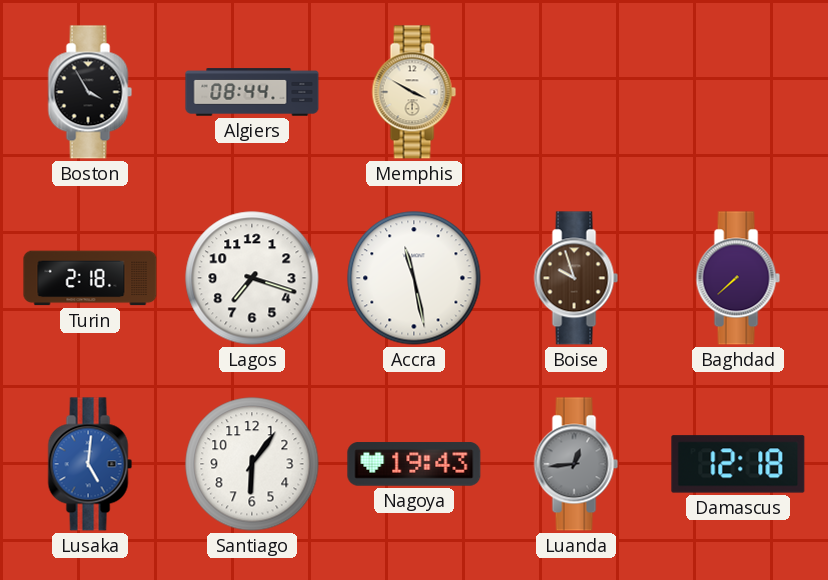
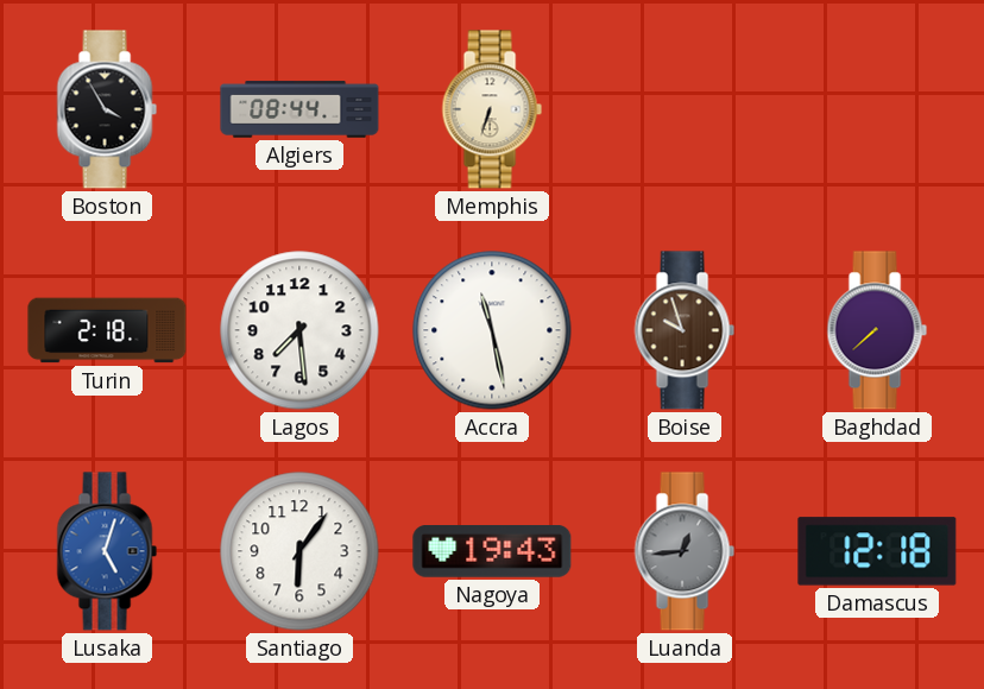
Memphis: 3:50 -> 6:33
Lagos: 7:18 -> 7:29
Lusaka: 5:01 -> 5:03
